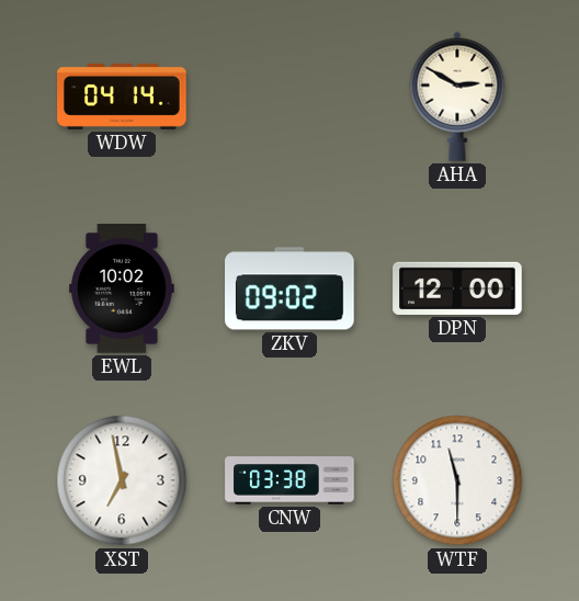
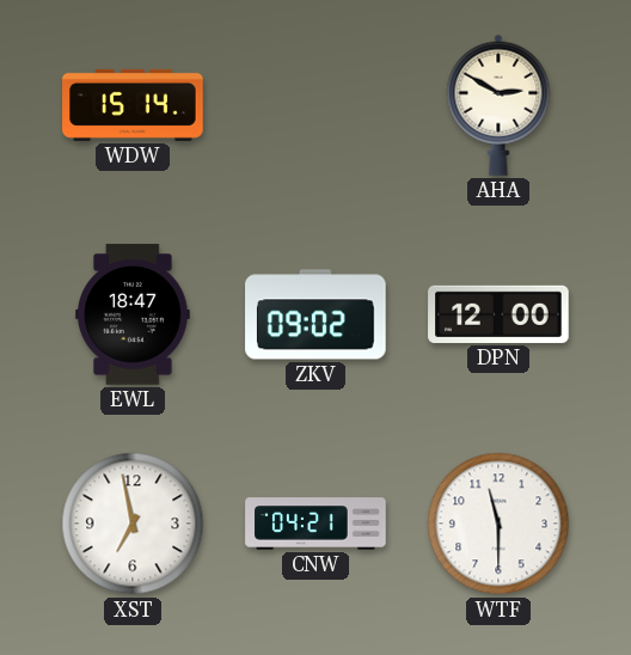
WDW: 04:14 -> 15:14
EWL: 10:02 -> 18:47
CNW: 03:38 -> 04:21
